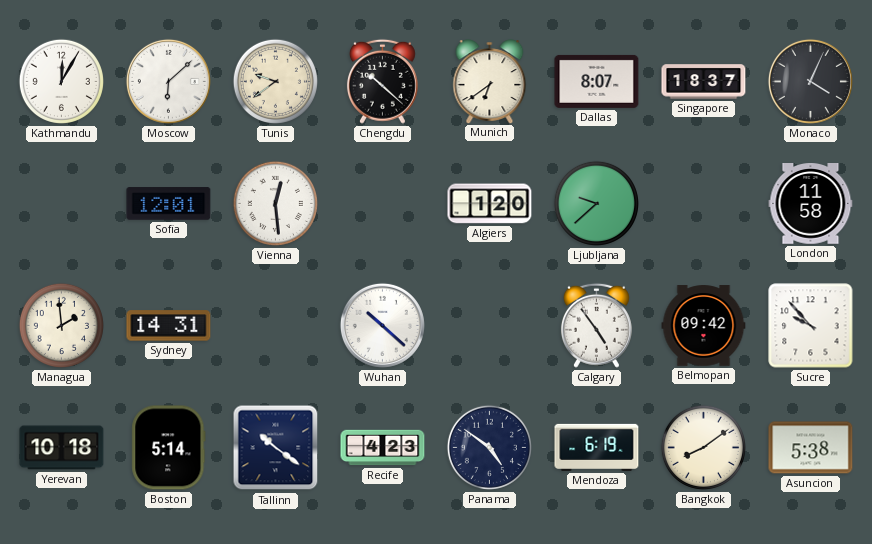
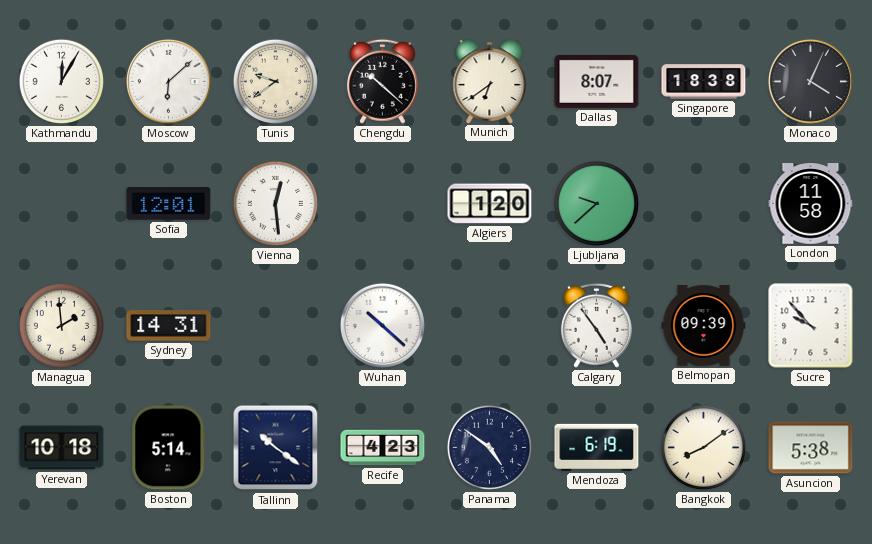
Singapore: 18:37 -> 18:38
Belmopan: 09:42 -> 09:39
